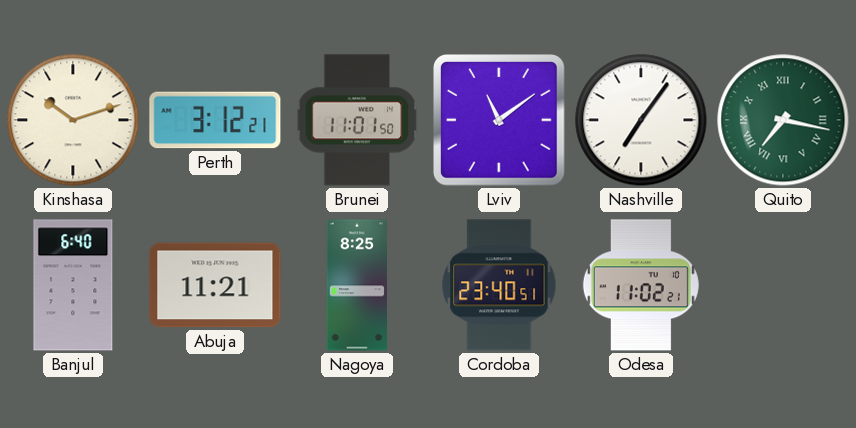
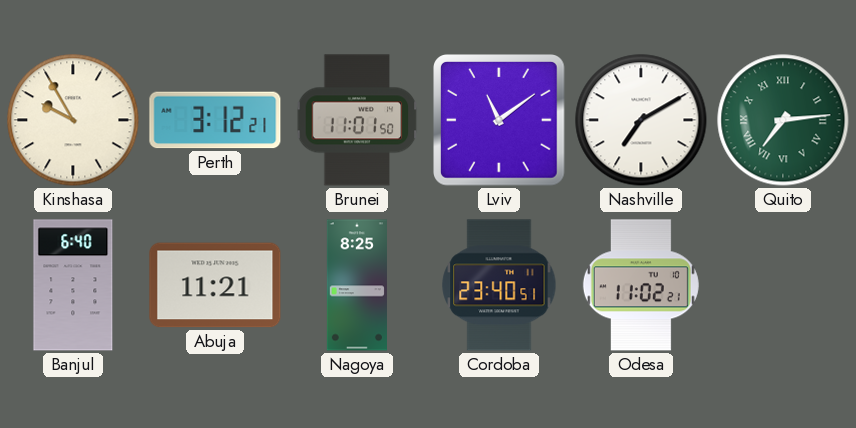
Kinshasa: 10:12 -> 9:55
Nashville: 7:06 -> 7:10
Quito: 7:17 -> 7:14
